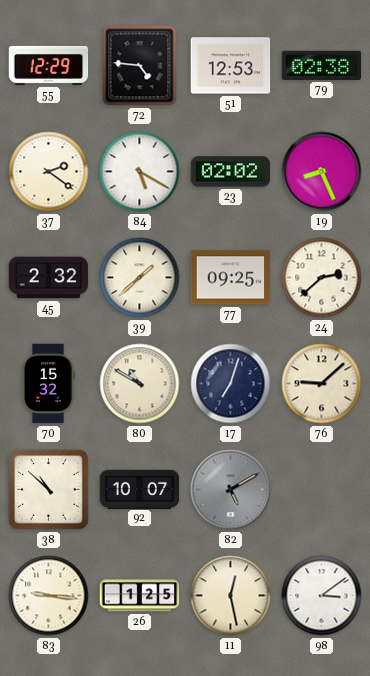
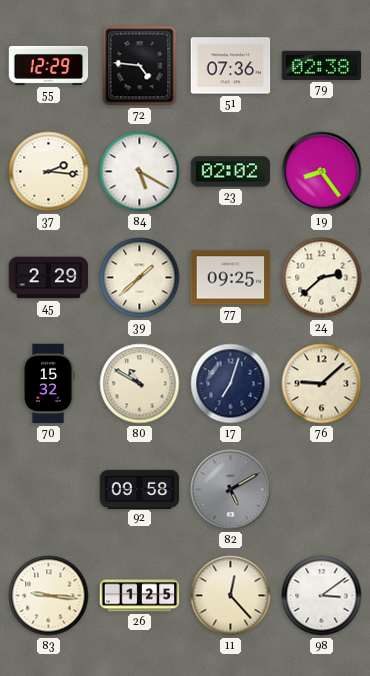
51: 12:53 -> 07:36
37: 2:21 -> 2:16
19: 8:26 -> 8:24
45: 2:32 -> 2:29
38: 10:52 -> none
92: 10:07 -> 09:58
11: 12:28 -> 12:23
